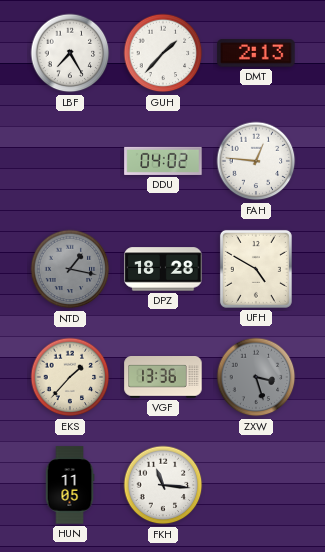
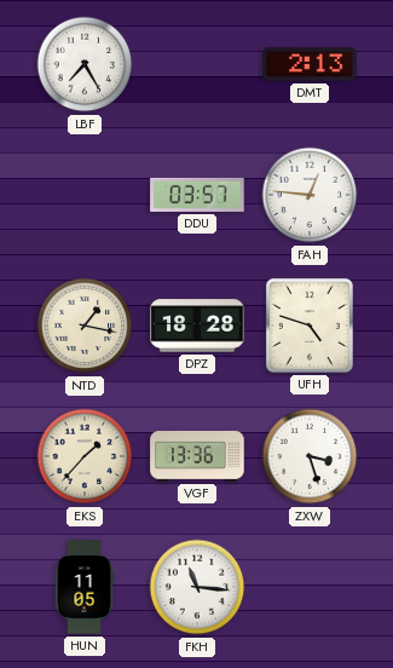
GUH: 1:37 -> none
DDU: 04:02 -> 03:57
NTD dial: grey -> cream
UFH: 4:50 -> 4:48
ZXW dial: grey -> white
